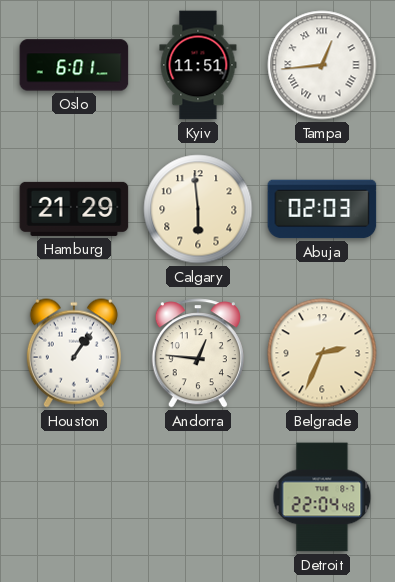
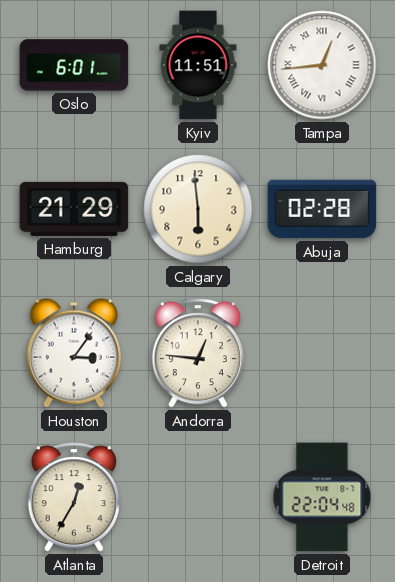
Abuja: 02:03 -> 02:28
Houston: 1:06 -> 3:06
Belgrade: 2:34 -> none
Atlanta: none -> 12:35
